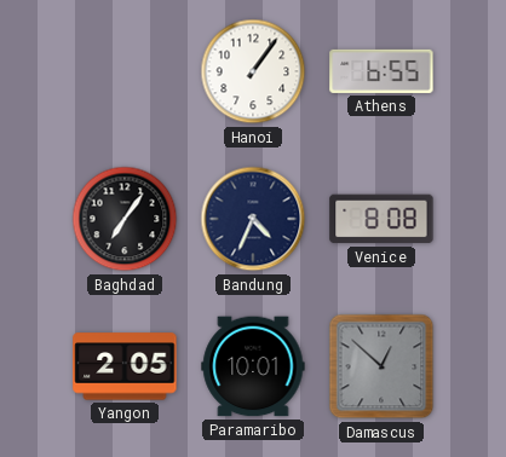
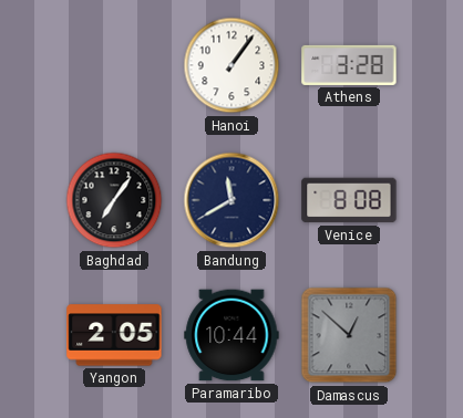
Athens: 6:55 -> 3:28
Bandung: 4:34 -> 11:40
Paramaribo: 10:01 -> 10:44
